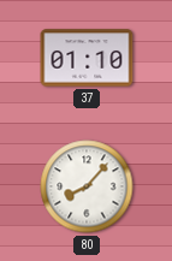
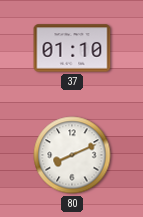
80: 8:07 -> 8:11
